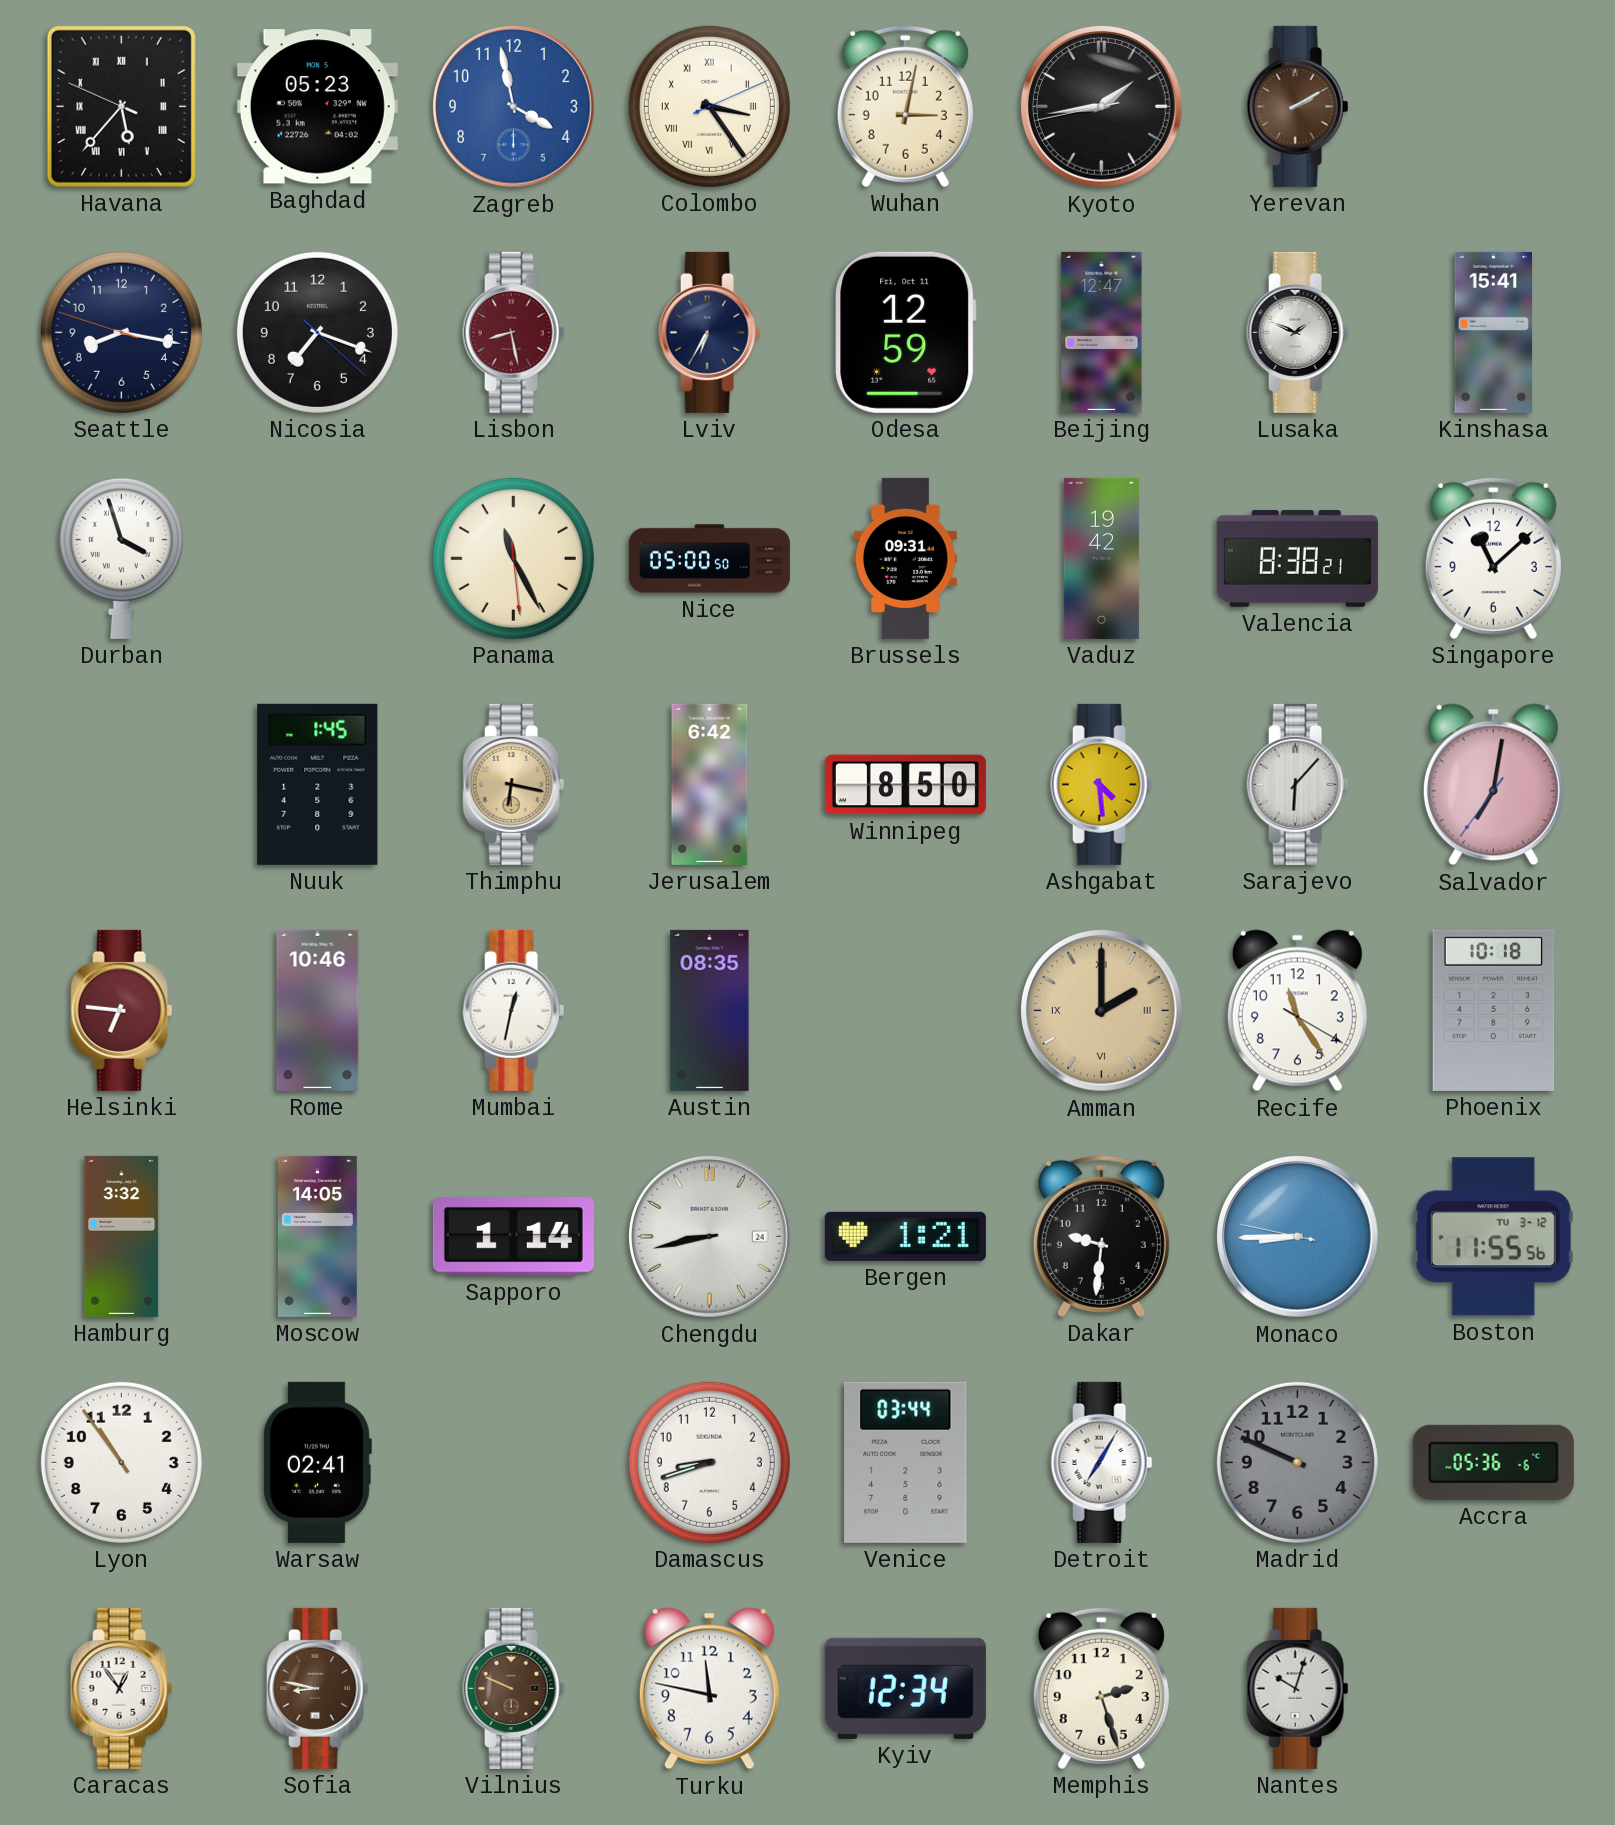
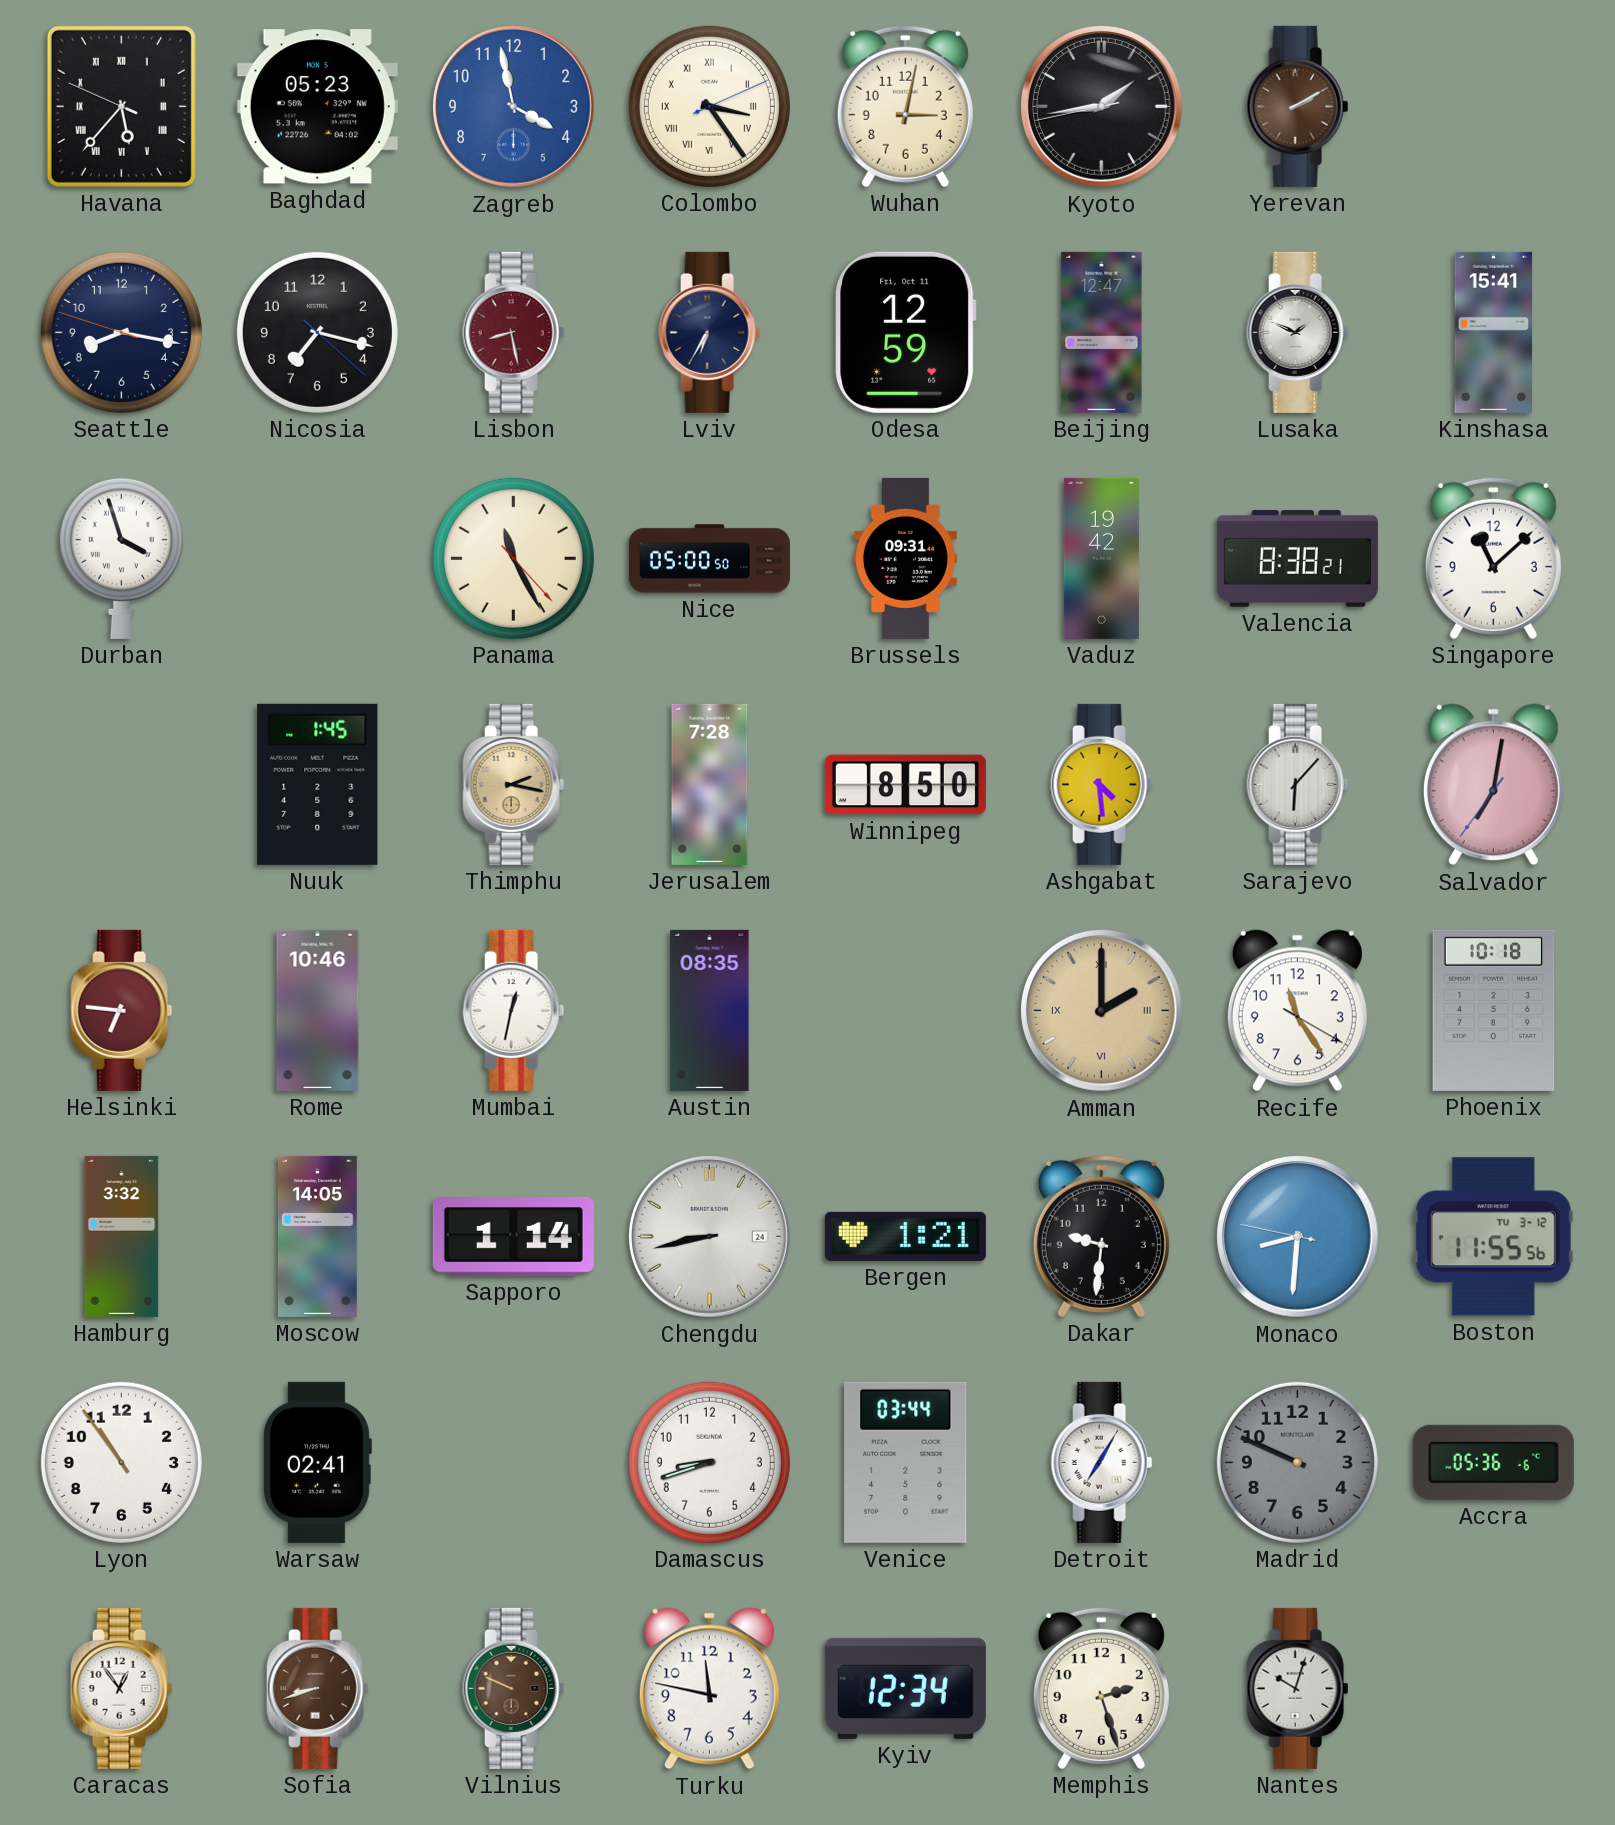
Nicosia: 7:18 -> 7:17
Panama: 11:25:29 -> 11:25:23
Thimphu: 6:17 -> 2:17
Jerusalem: 6:42 -> 7:28
Monaco: 8:44 -> 8:30
Sofia: 8:47 -> 8:42
